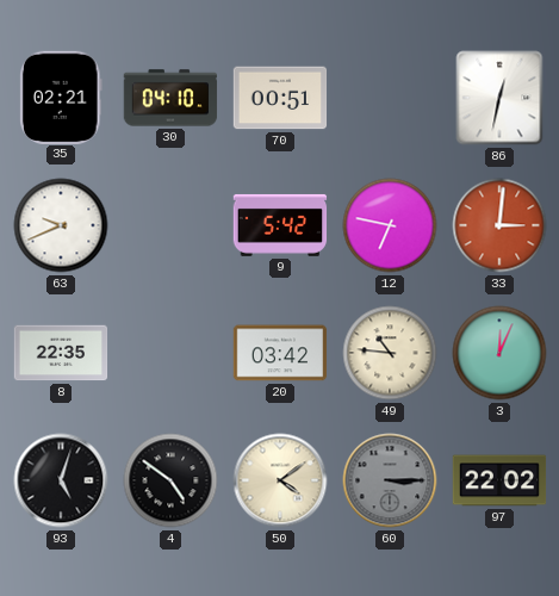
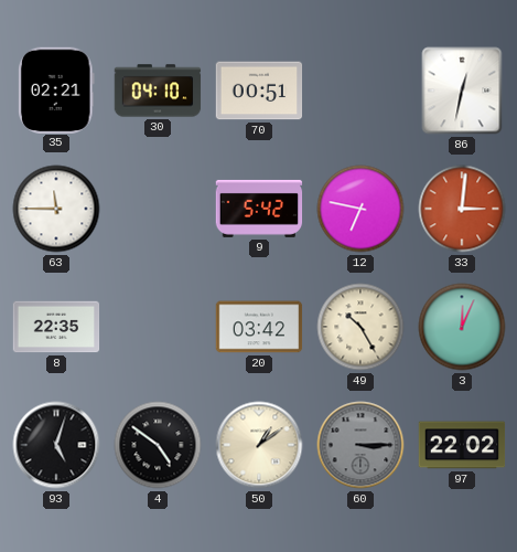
63: 9:41 -> 11:45
49: 10:46 -> 10:25
50: 4:09 -> 1:09
